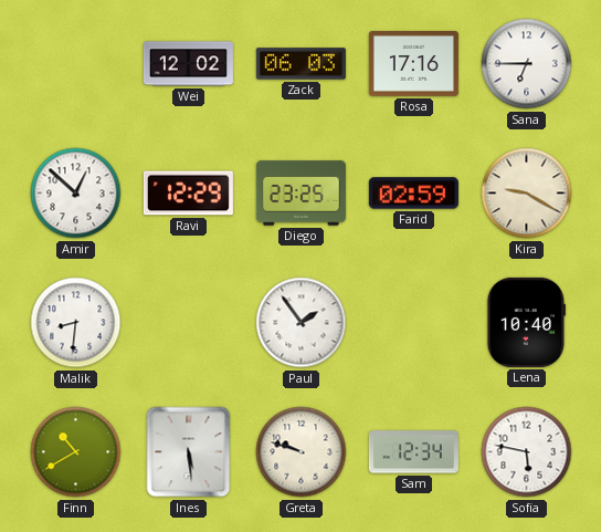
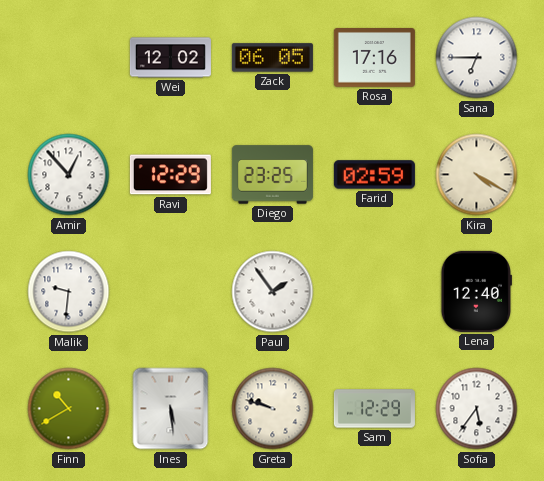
Zack: 06:03 -> 06:05
Amir: 12:52 -> 12:53
Kira: 9:20 -> 4:20
Malik: 8:31 -> 9:31
Lena: 10:40 -> 12:40
Sam: 12:34 -> 12:29
Sofia: 5:47 -> 5:36
